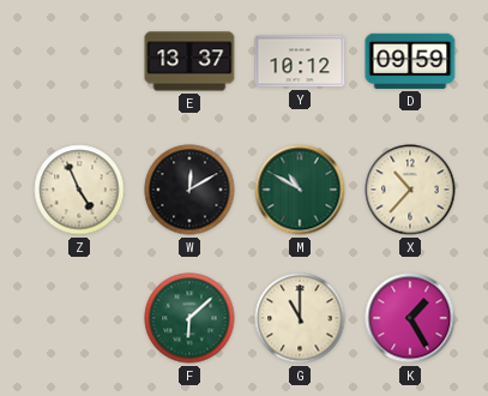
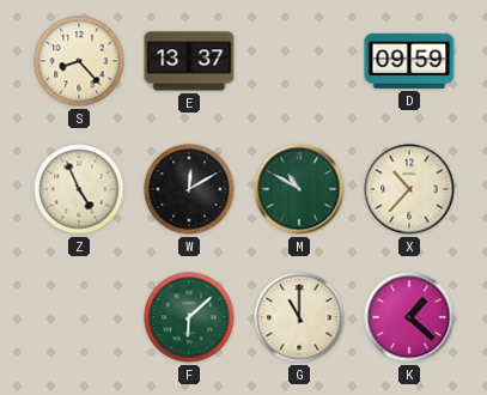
S: none -> 8:23
Y: 10:12 -> none
K: 1:25 -> 1:22
